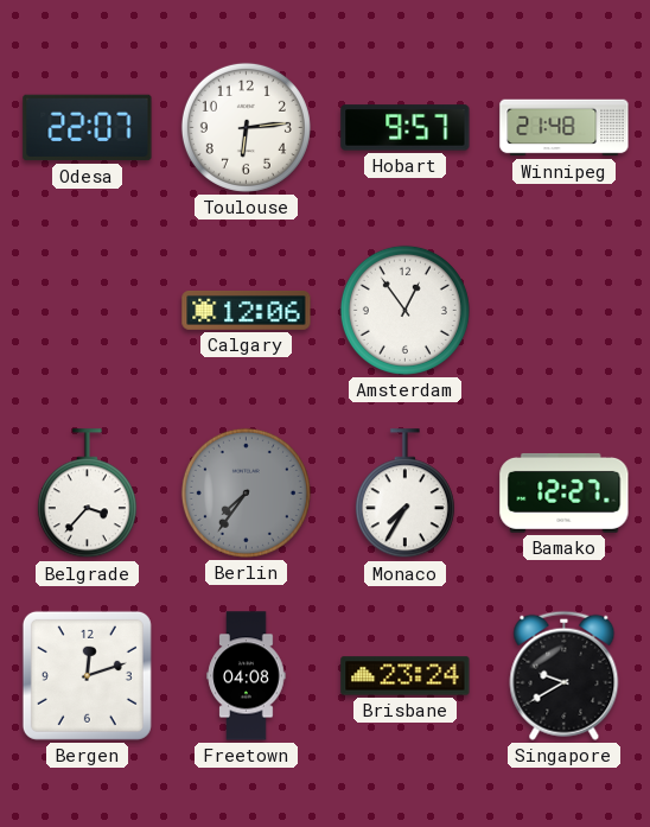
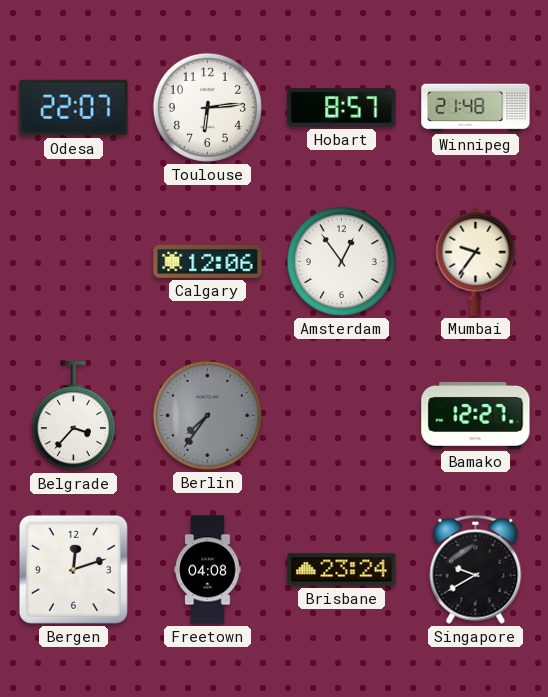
Hobart: 9:57 -> 8:57
Mumbai: none -> 9:36
Monaco: 7:35 -> none
